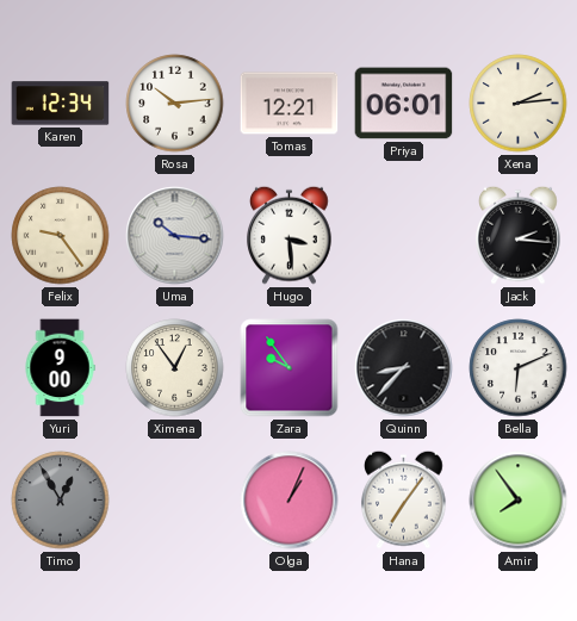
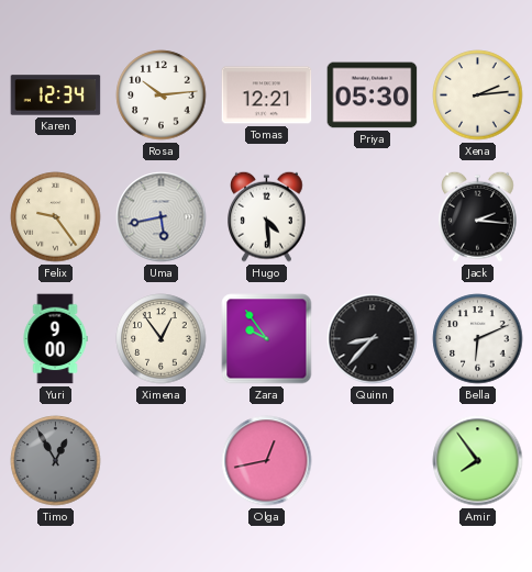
Priya: 06:01 -> 05:30
Uma: 10:16 -> 5:43
Hugo: 3:29 -> 4:29
Olga: 1:04 -> 12:43
Hana: 7:06 -> none
